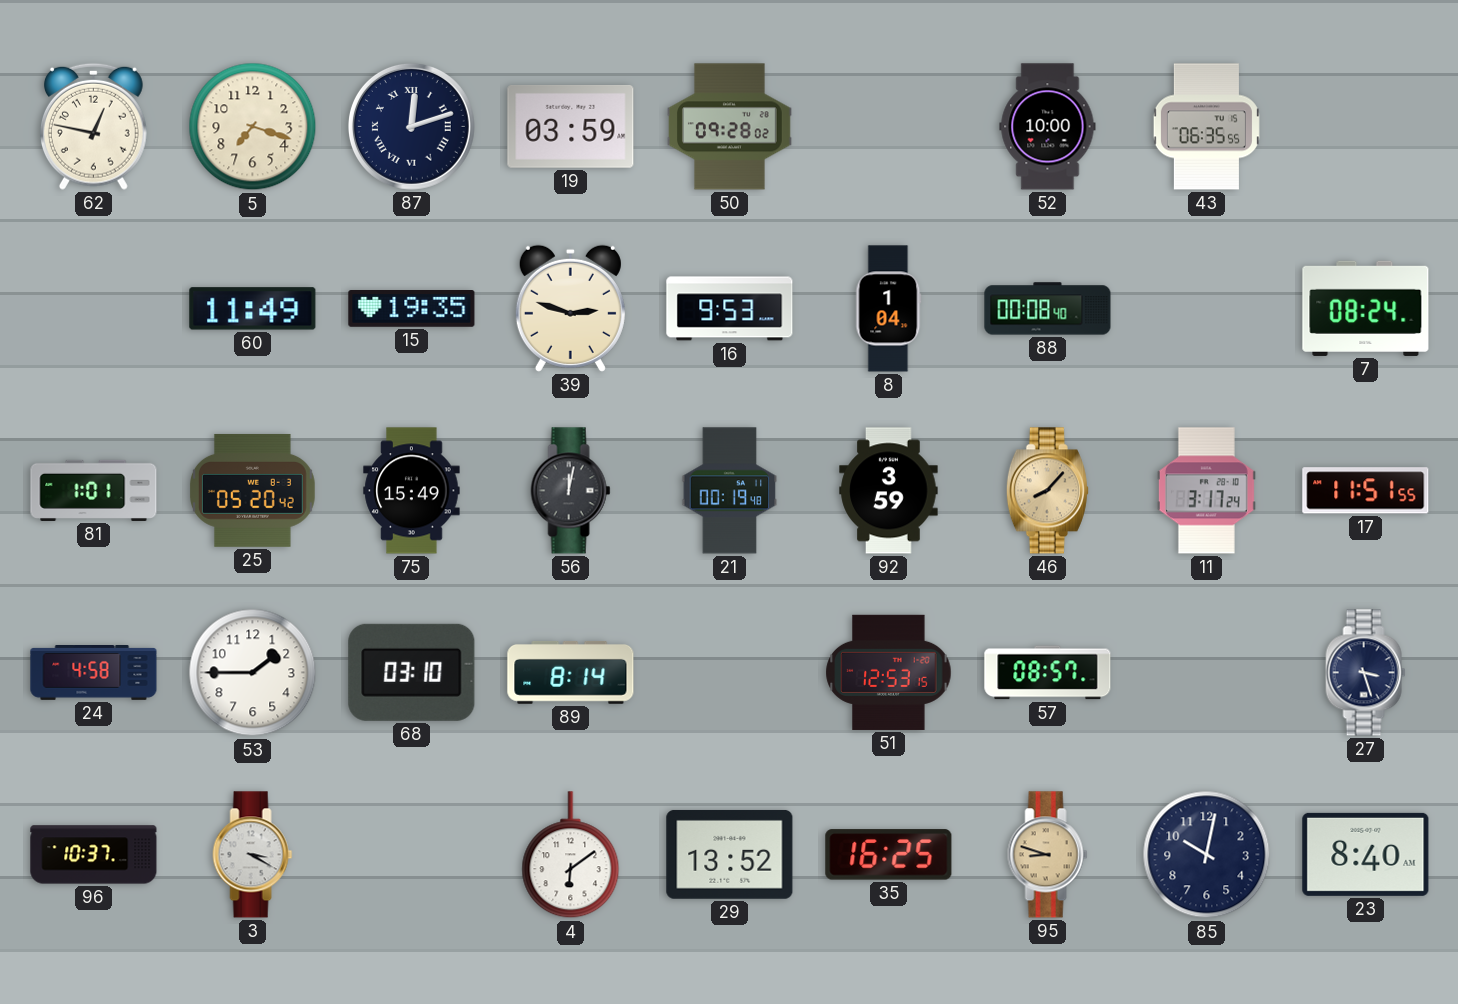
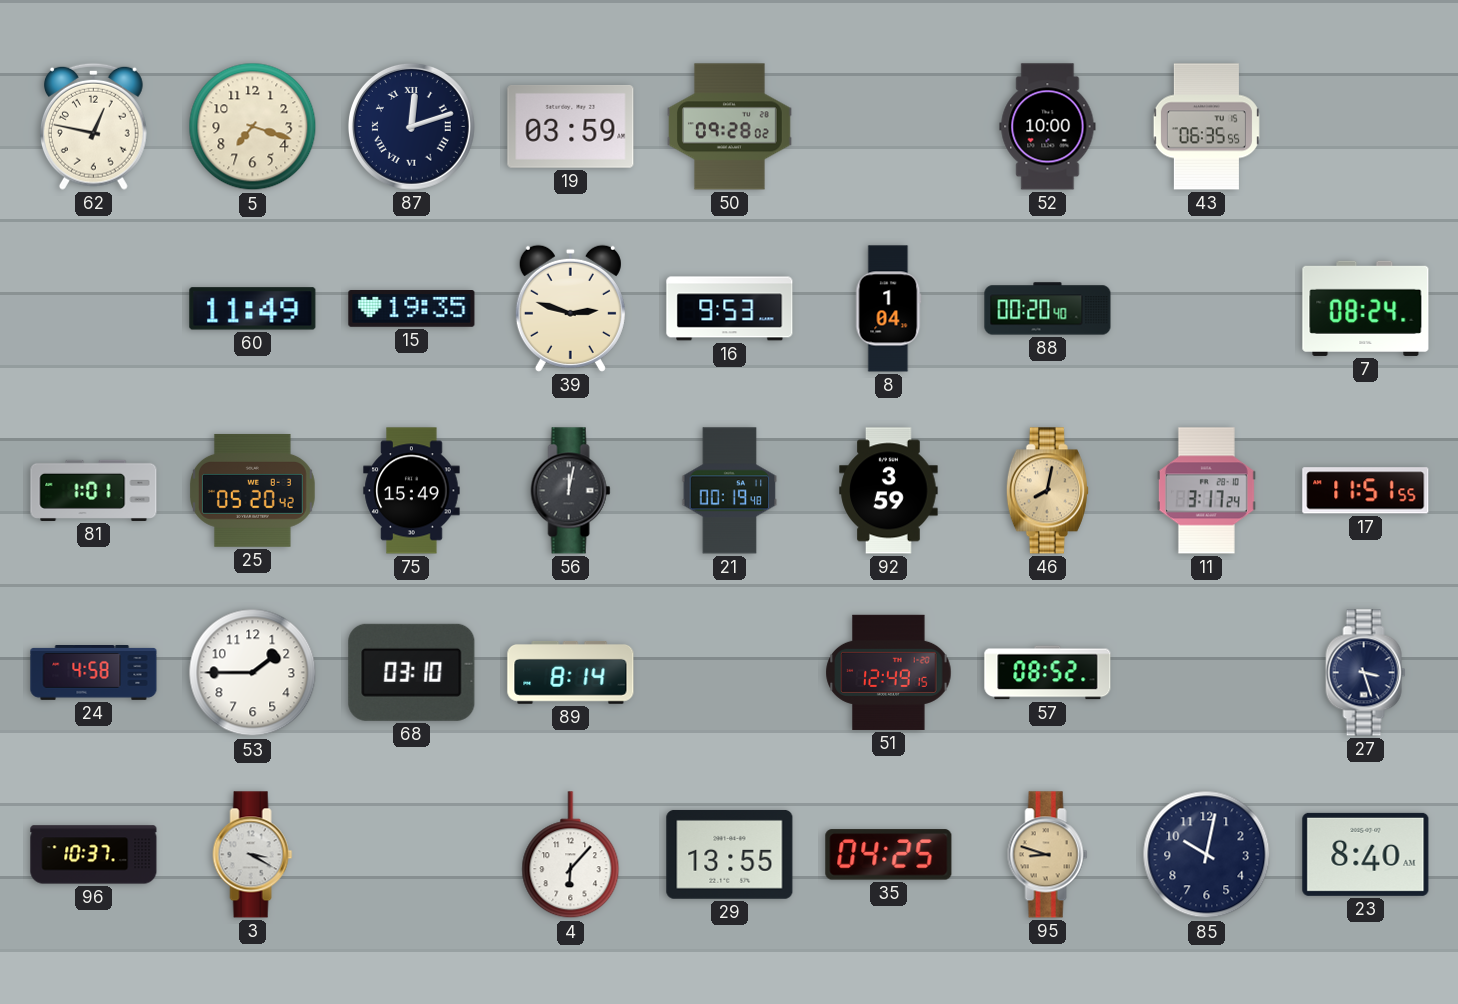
88: 00:08 -> 00:20
46: 8:07 -> 8:02
51: 12:53 -> 12:49
57: 08:57 -> 08:52
4: 6:09 -> 6:07
29: 13:52 -> 13:55
35: 16:25 -> 04:25
